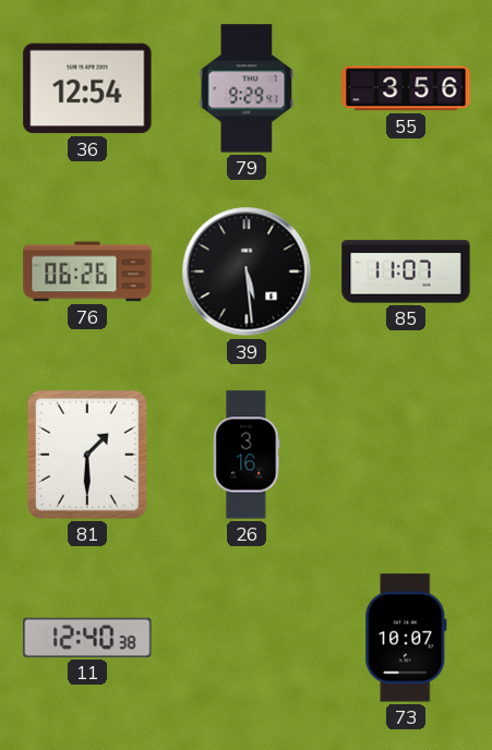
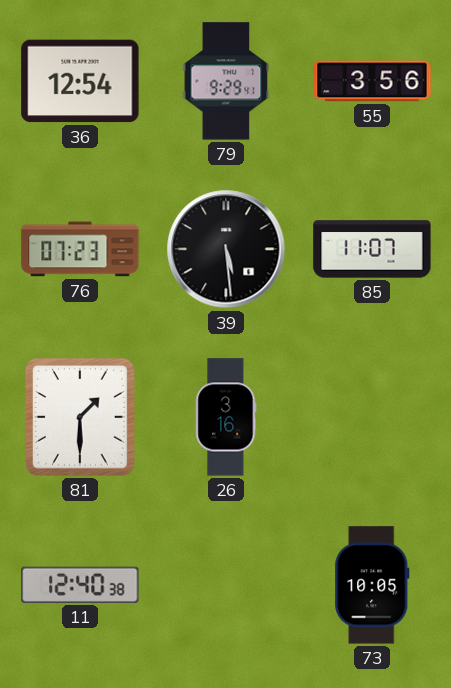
76: 06:26 -> 07:23
73: 10:07 -> 10:05
